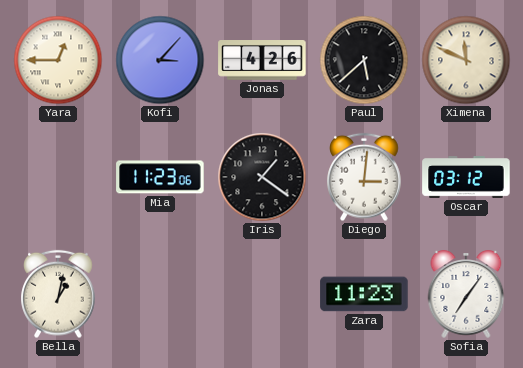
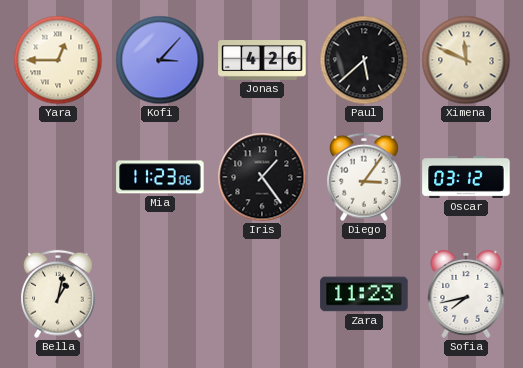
Iris: 1:21 -> 1:24
Diego: 3:01 -> 3:06
Sofia: 7:06 -> 7:43
